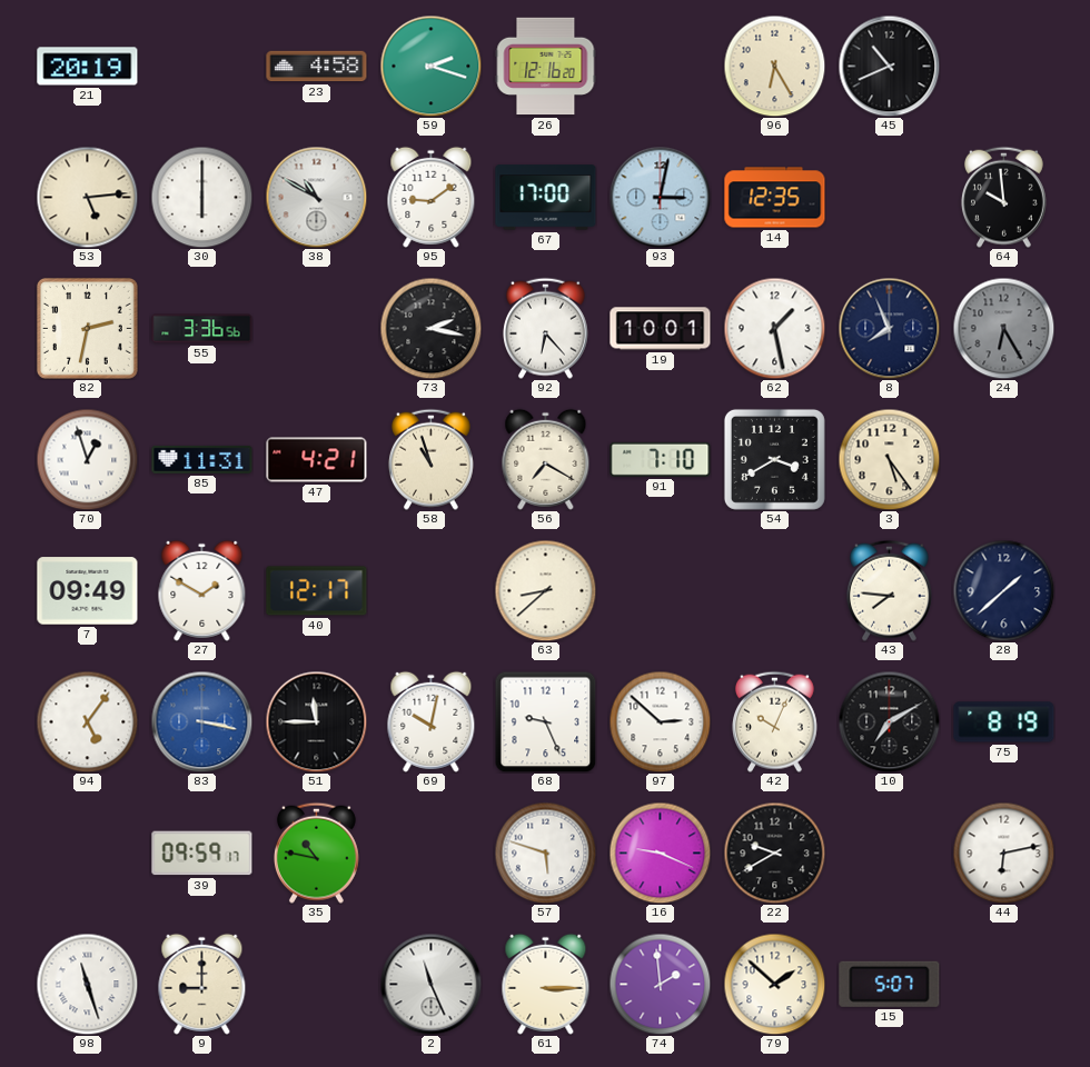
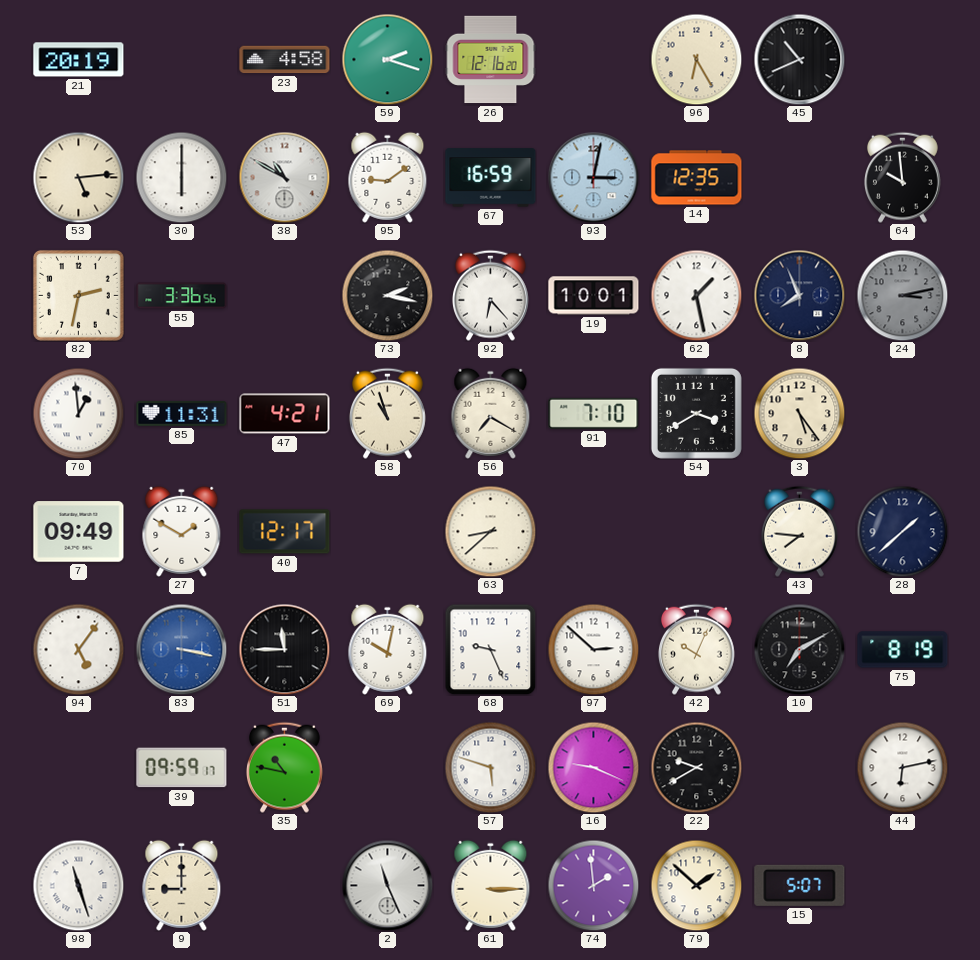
67: 17:00 -> 16:59
24: 6:25 -> 3:13
70: 12:57 -> 12:59
